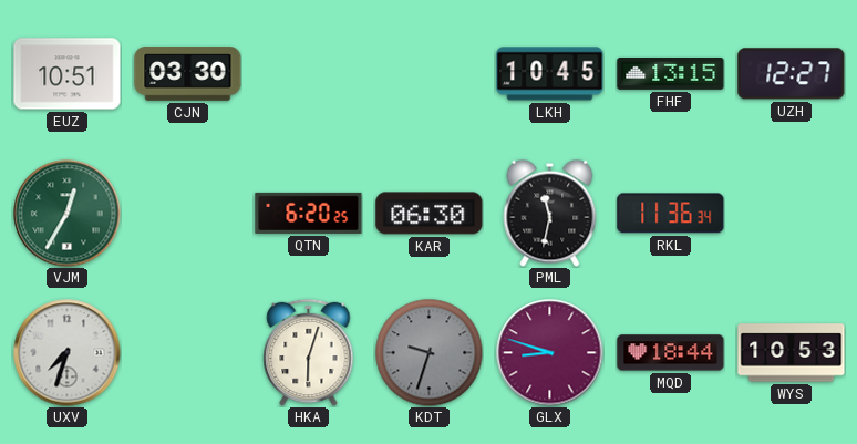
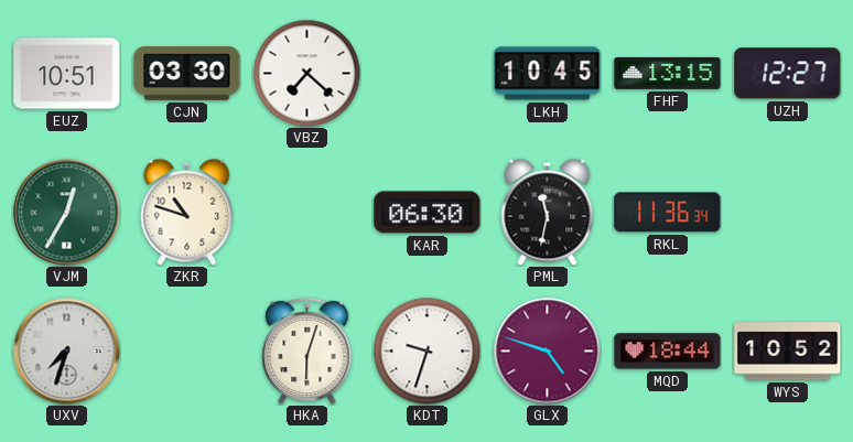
VBZ: none -> 7:22
ZKR: none -> 10:48
QTN: 6:20 -> none
KDT dial: grey -> white
GLX: 8:48 -> 4:48
WYS: 10:53 -> 10:52
